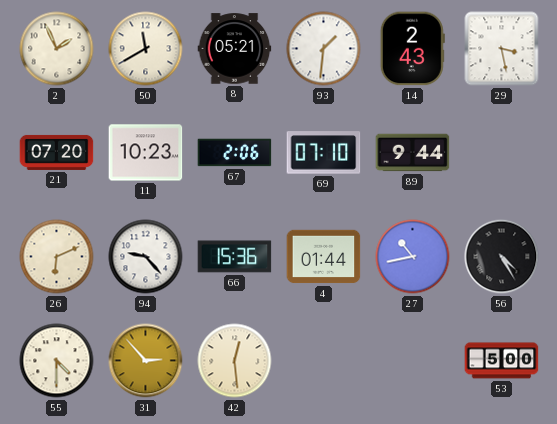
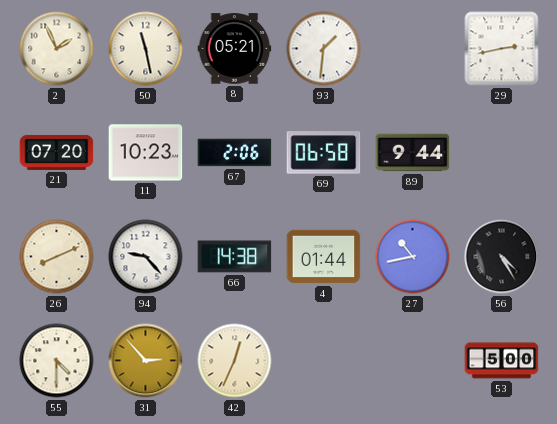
50: 11:40 -> 11:28
14: 2:43 -> none
29: 3:28 -> 2:43
69: 07:10 -> 06:58
26: 6:11 -> 8:11
66: 15:36 -> 14:38
42: 12:29 -> 12:34
